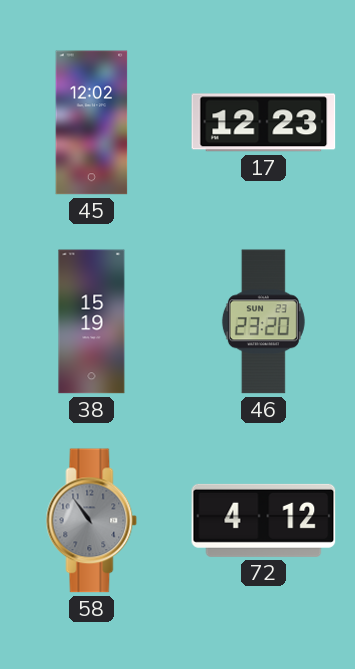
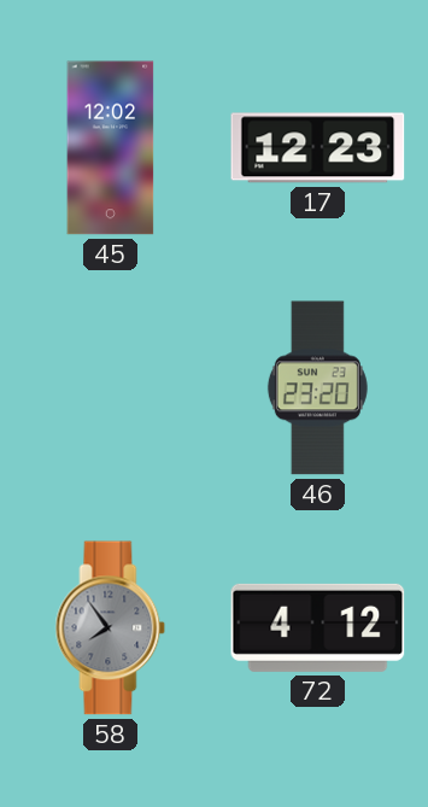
38: 15:19 -> none
58: 10:54 -> 7:54
